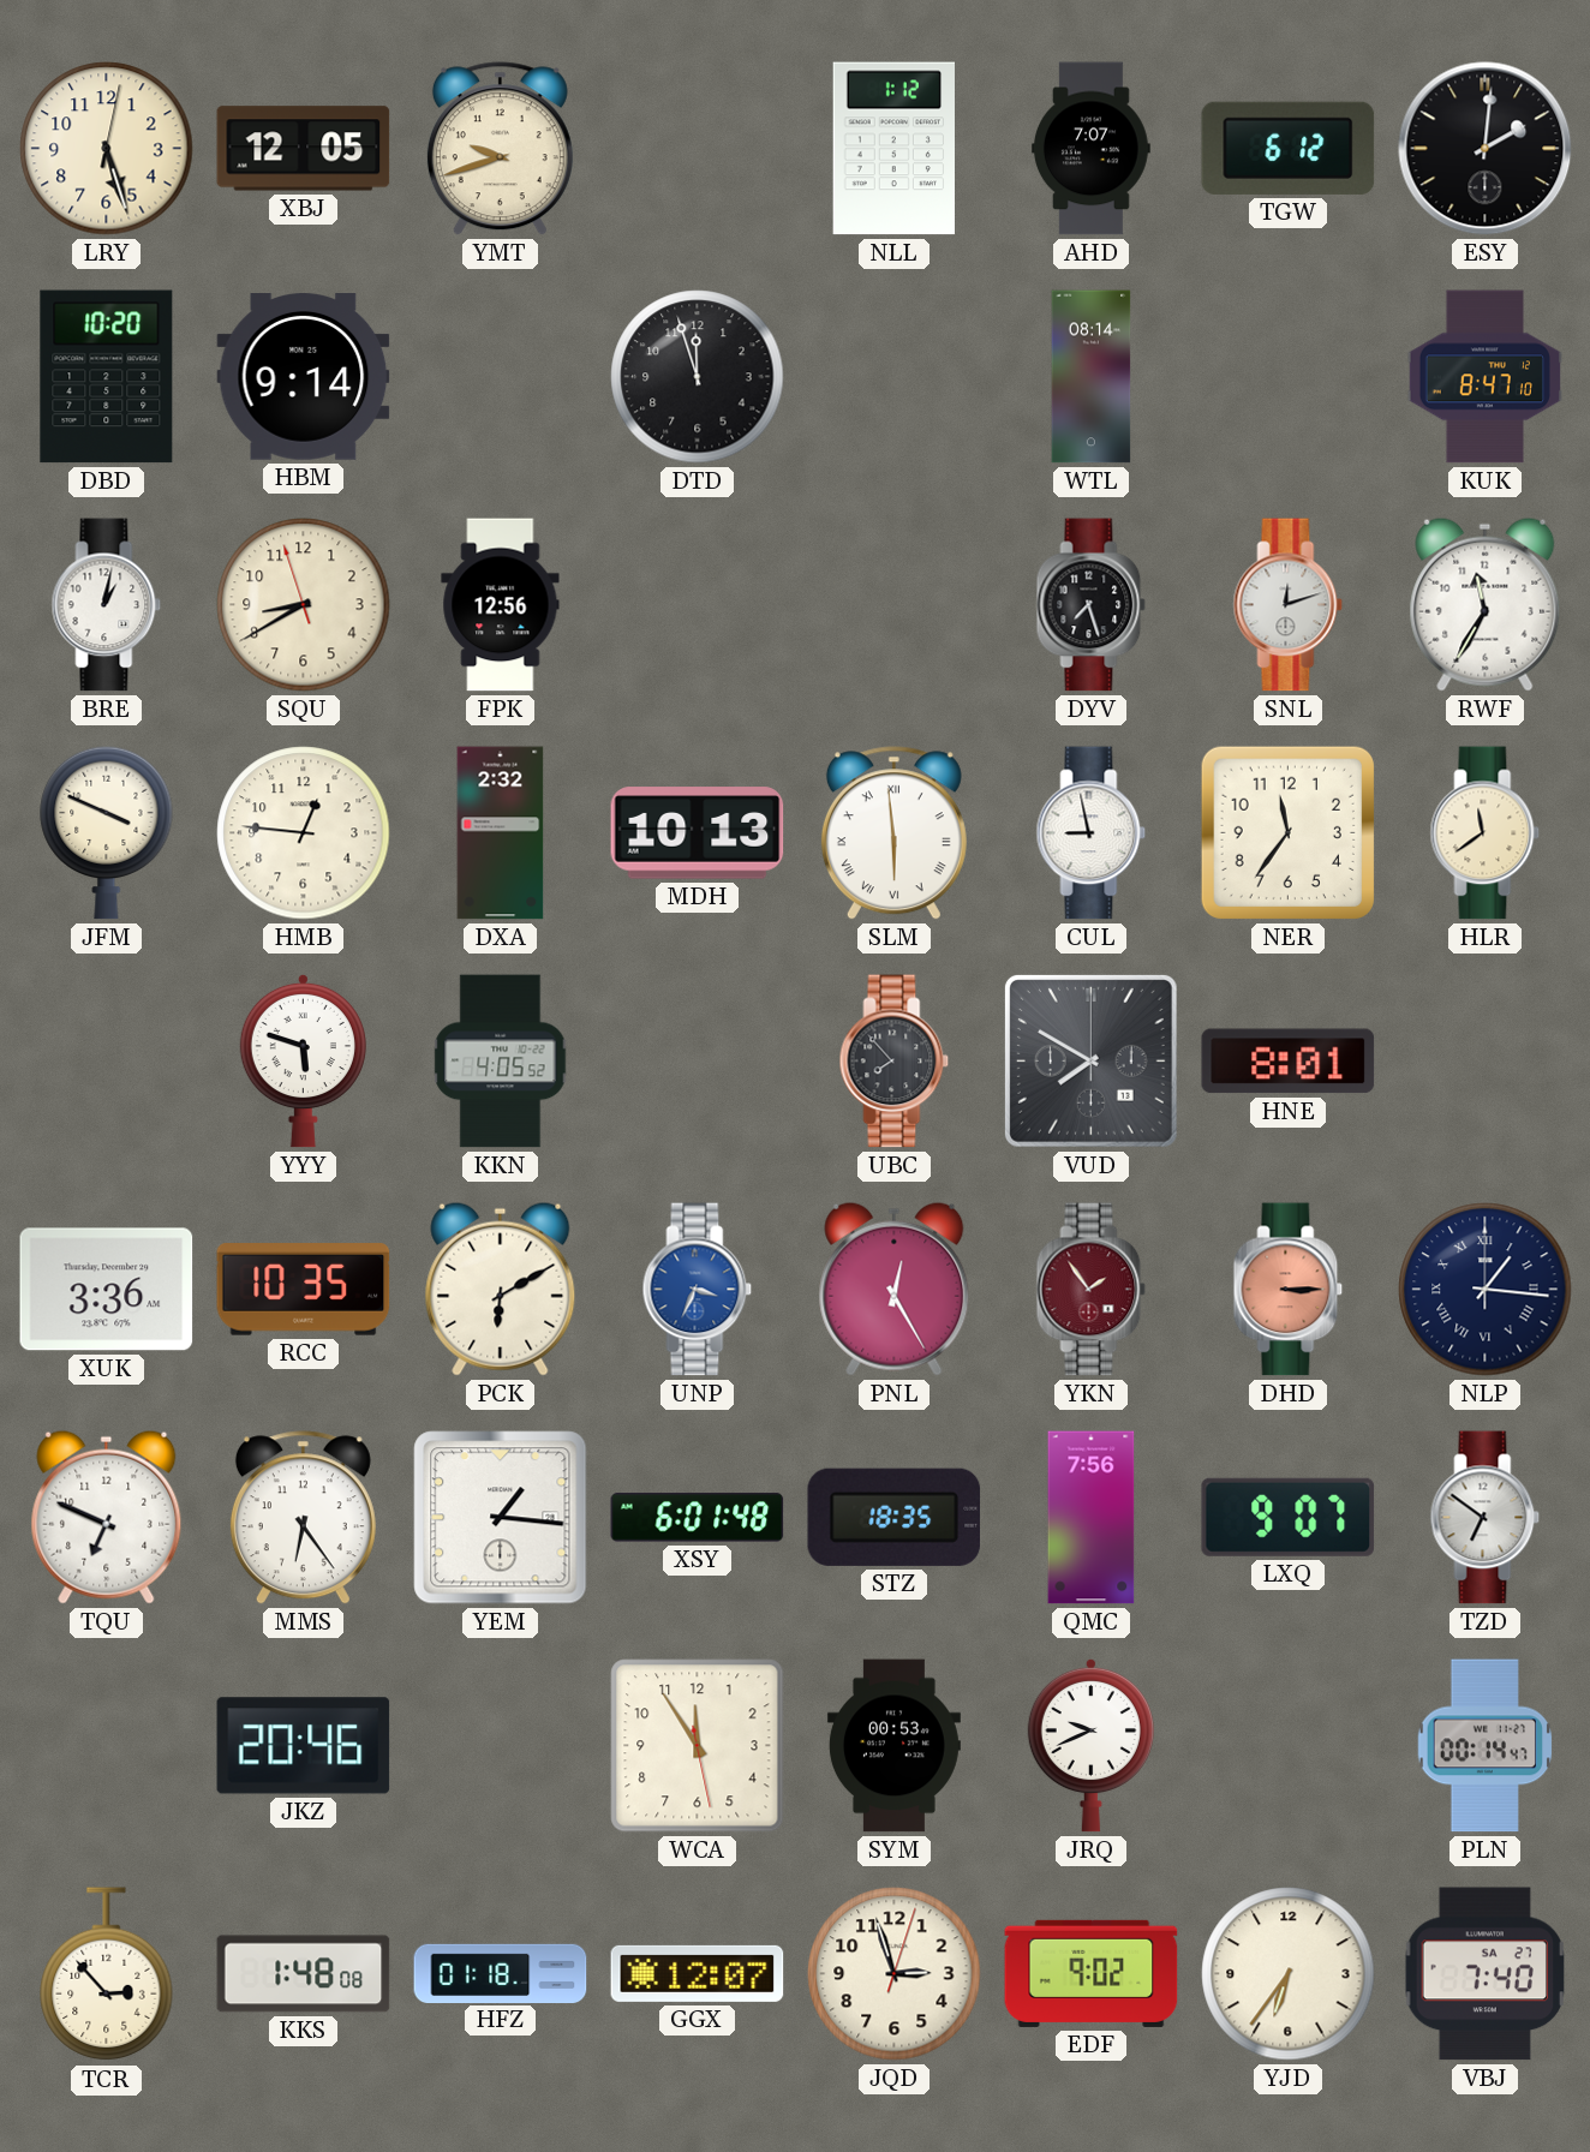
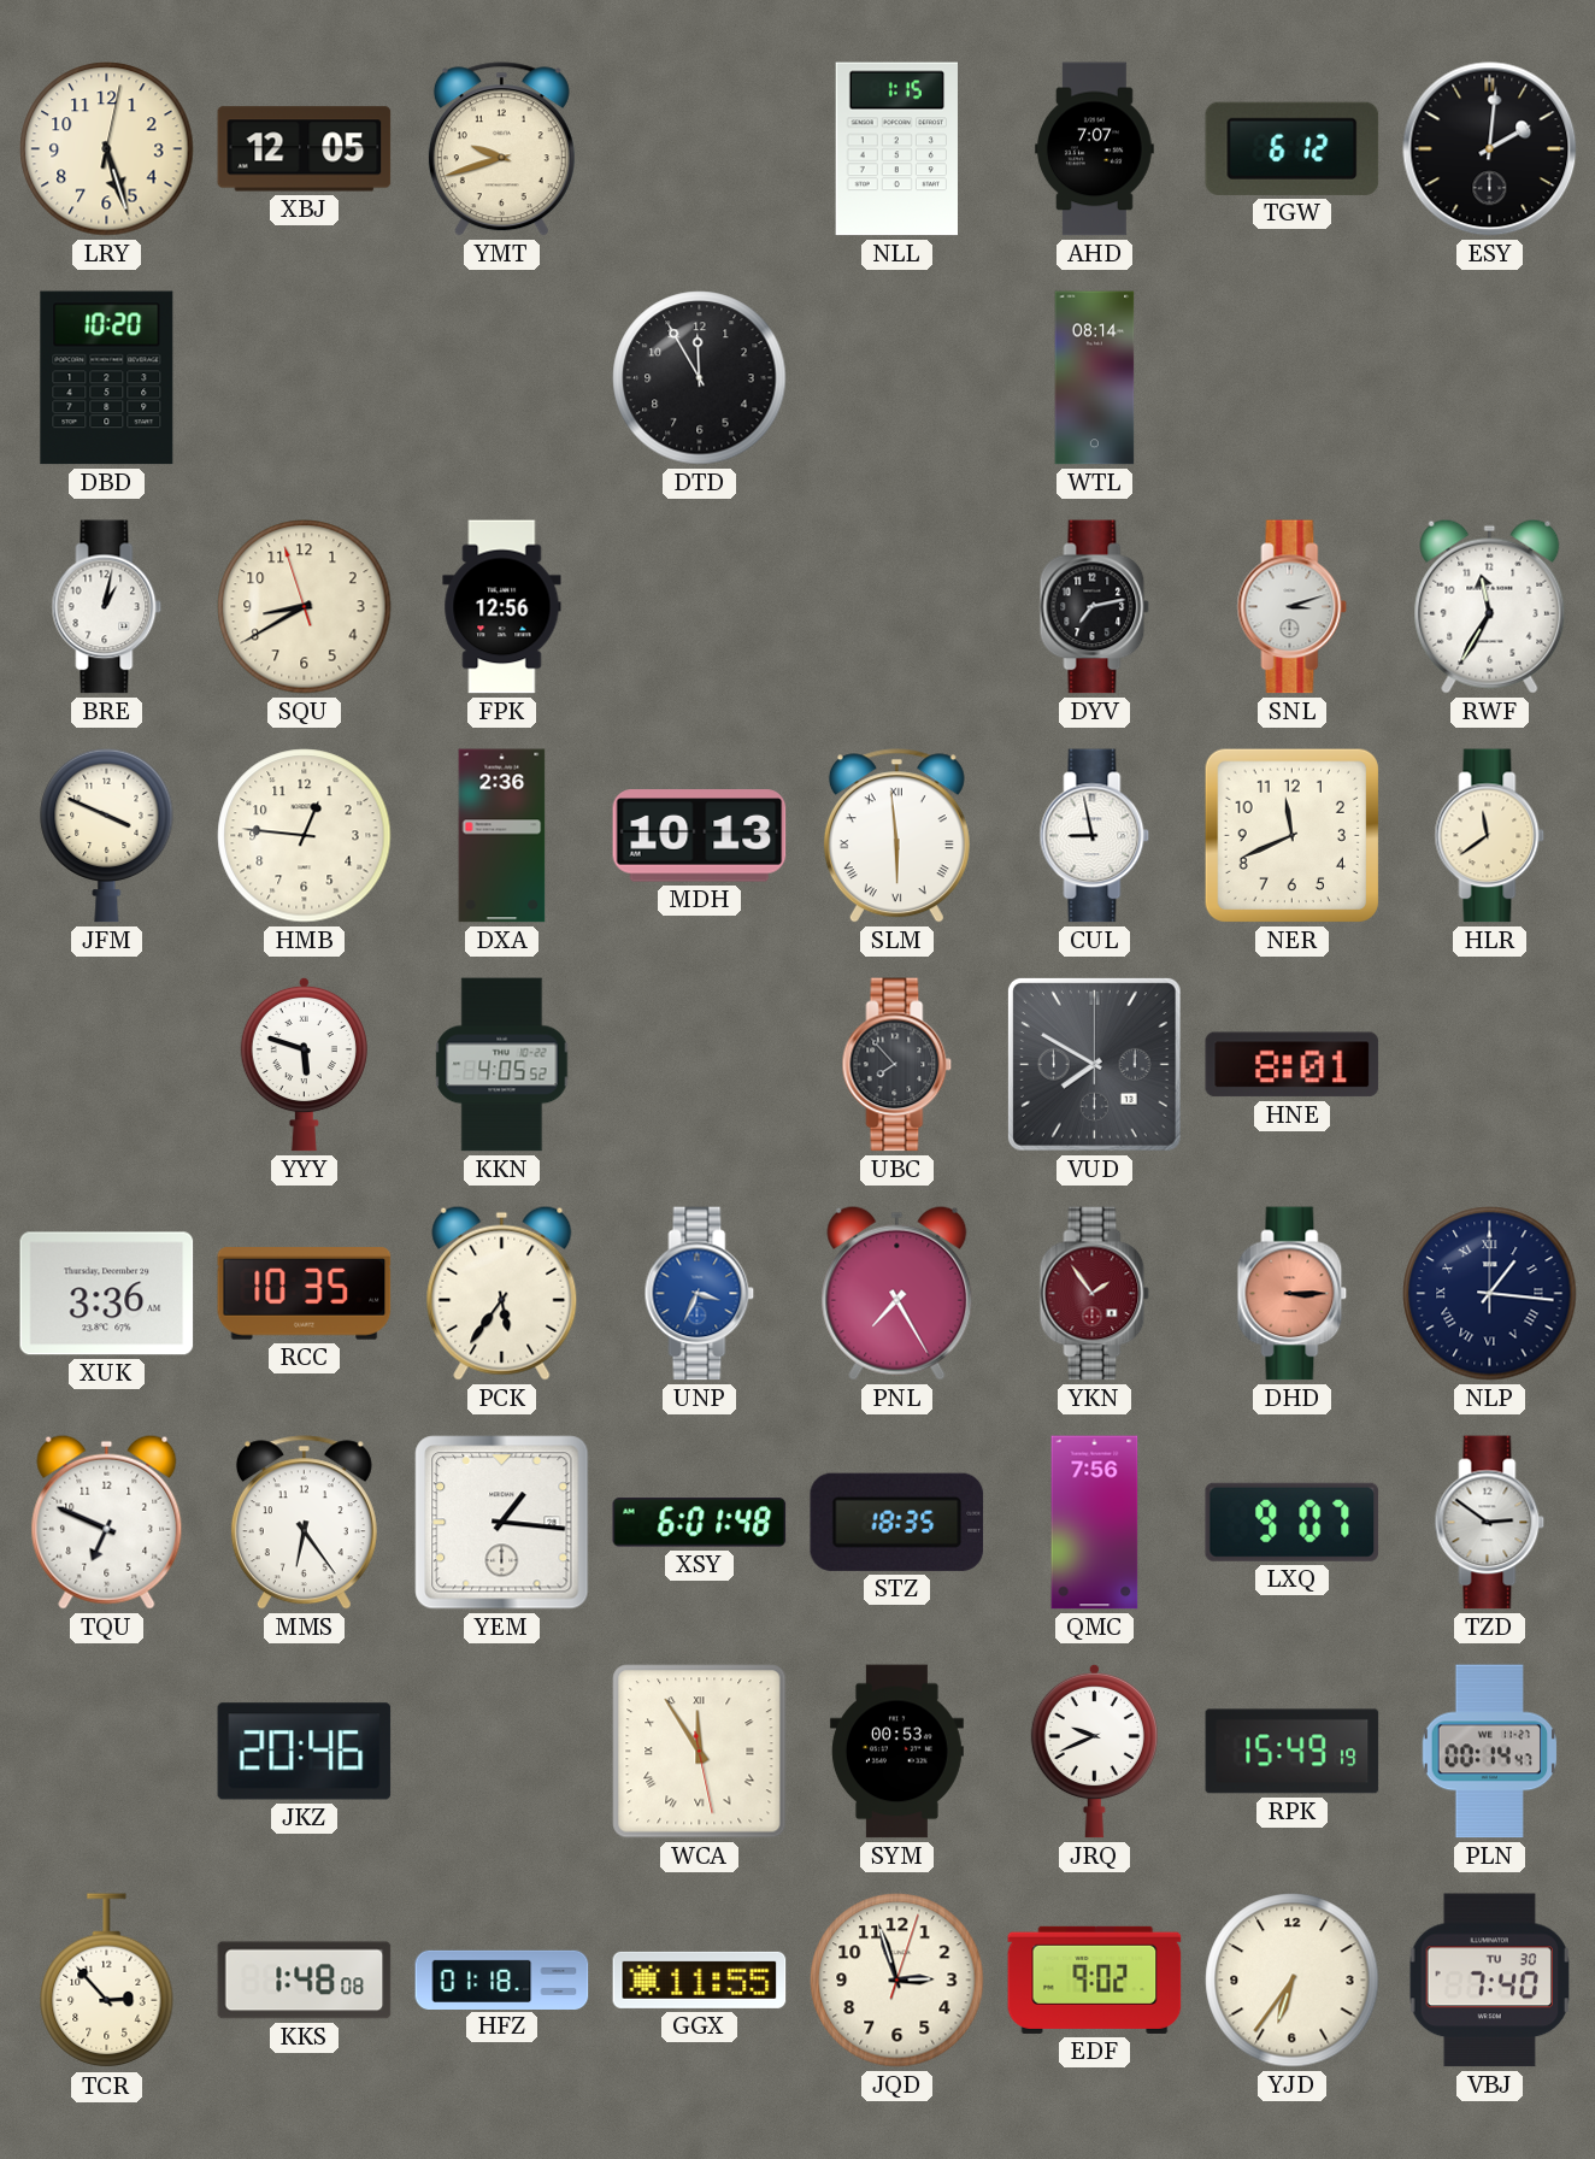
NLL: 1:12 -> 1:15
HBM: 9:14 -> none
DTD: 11:57 -> 11:55
KUK: 8:47 -> none
DYV: 7:27 -> 7:13
SNL: 12:12 -> 3:12
DXA: 2:32 -> 2:36
NER: 11:36 -> 11:41
PCK: 6:10 -> 5:36
PNL: 12:25 -> 7:25
TZD: 6:51 -> 2:51
WCA numerals: Arabic -> Roman
RPK: none -> 15:49
GGX: 12:07 -> 11:55
VBJ date: SA 27 -> TU 30
